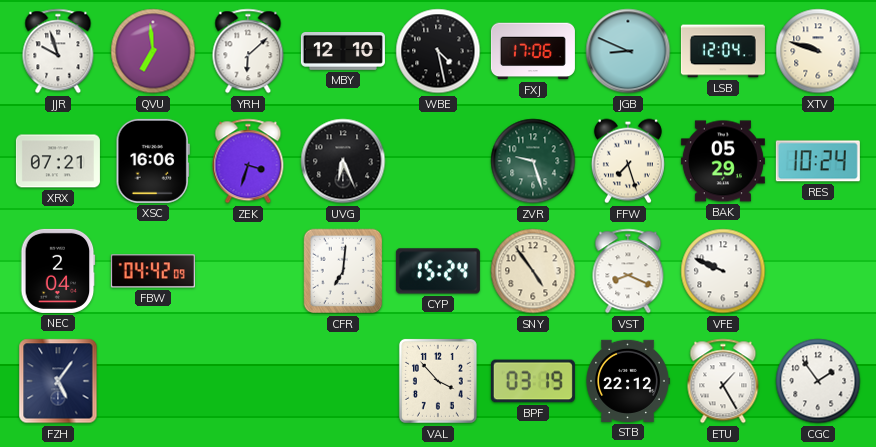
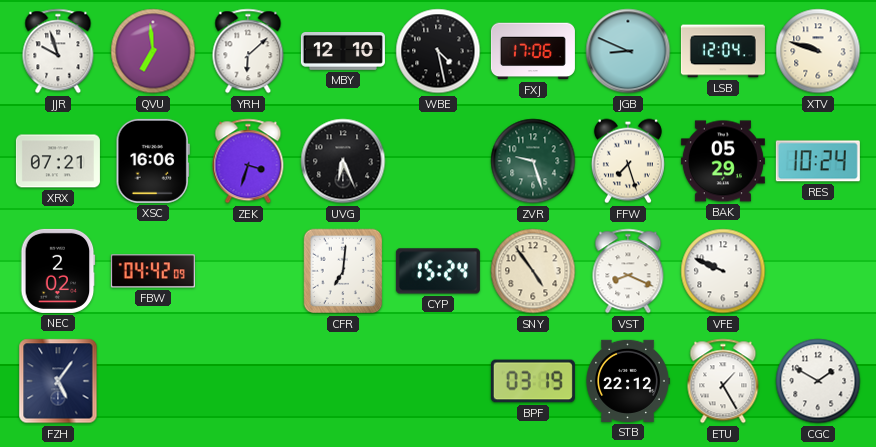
NEC: 2:04 -> 2:02
VAL: 3:53 -> none
CGC: 1:54 -> 1:50
